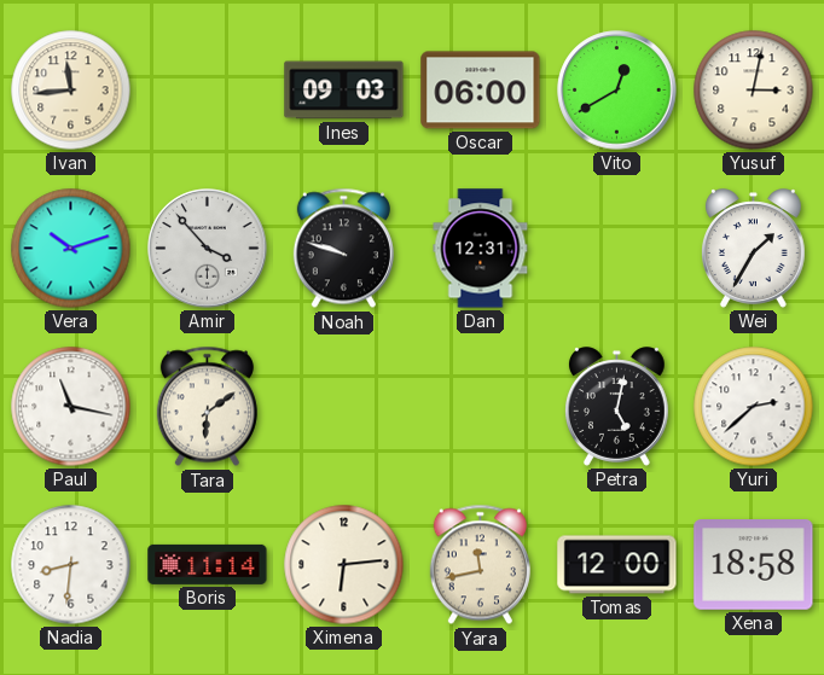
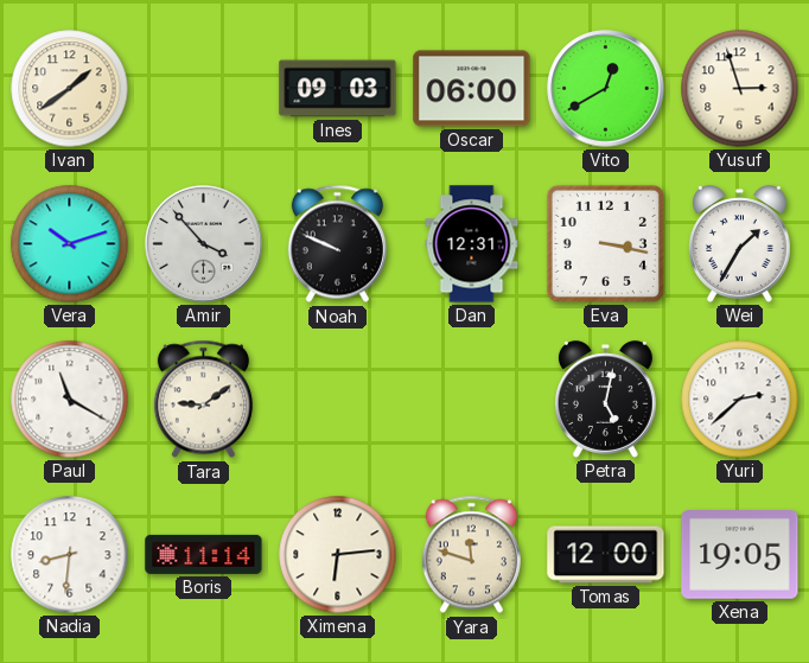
Ivan: 11:44 -> 1:39
Yusuf: 3:02 -> 2:57
Noah: 9:48 -> 9:49
Eva: none -> 3:17
Paul: 11:17 -> 11:20
Tara: 6:09 -> 9:09
Yara: 11:43 -> 11:48
Xena: 18:58 -> 19:05
